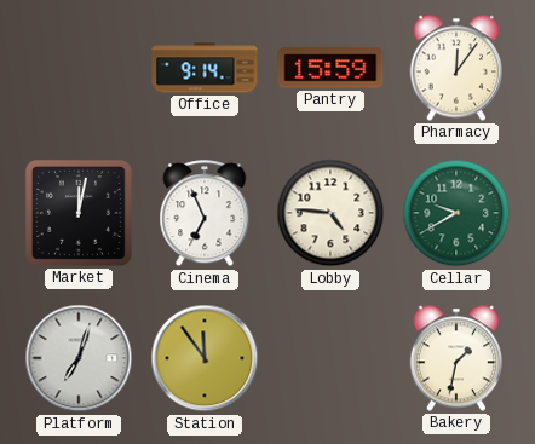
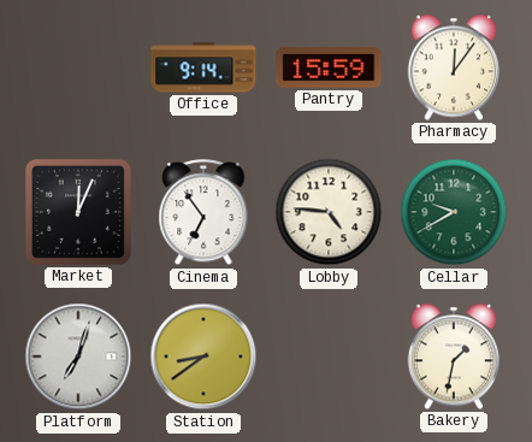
Market: 12:02 -> 12:04
Cinema: 6:56 -> 6:54
Station: 11:54 -> 8:39
